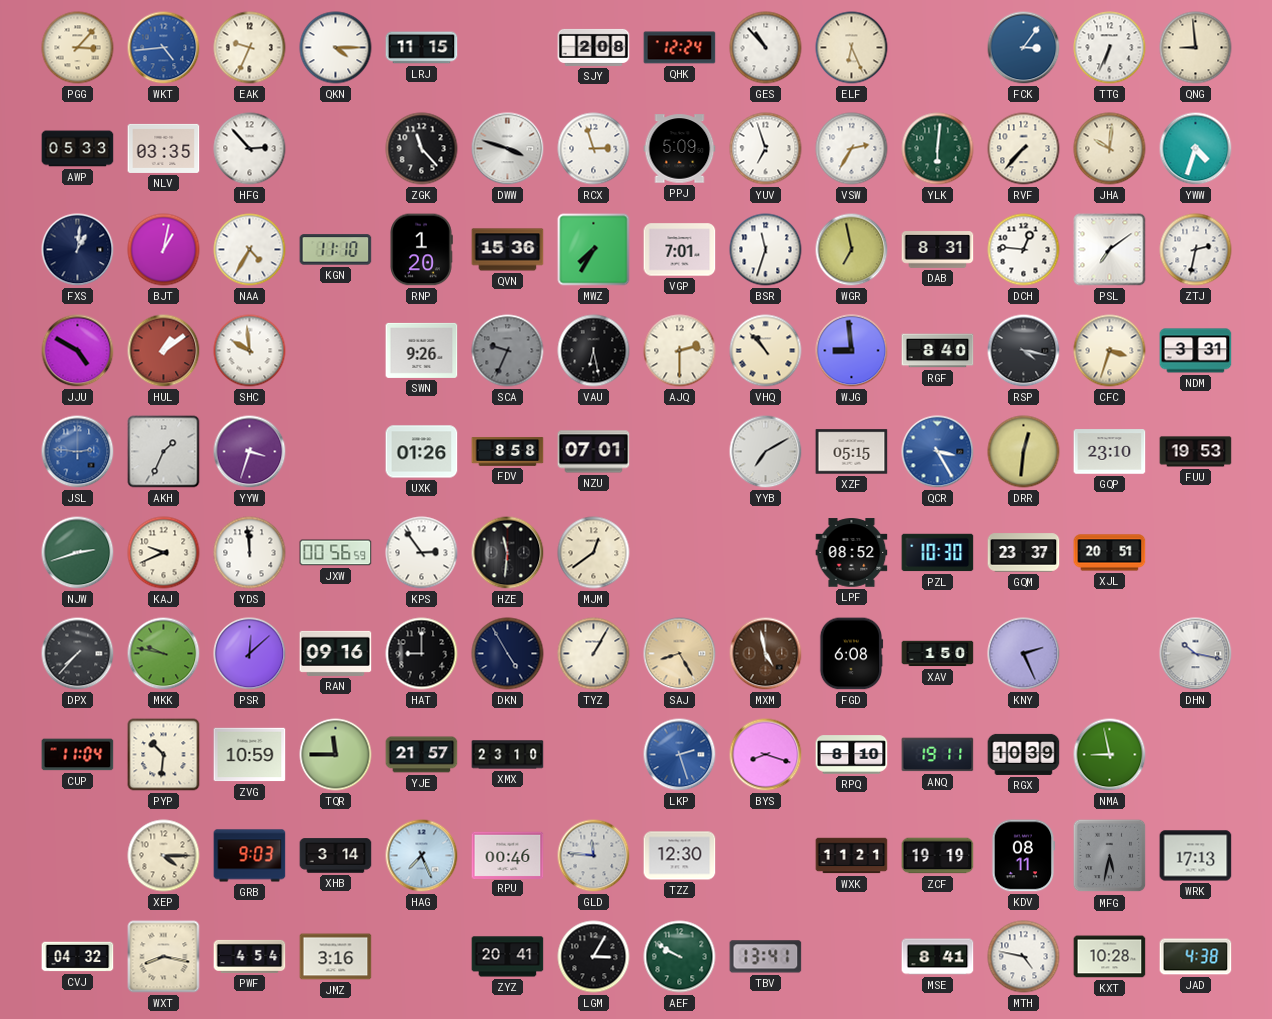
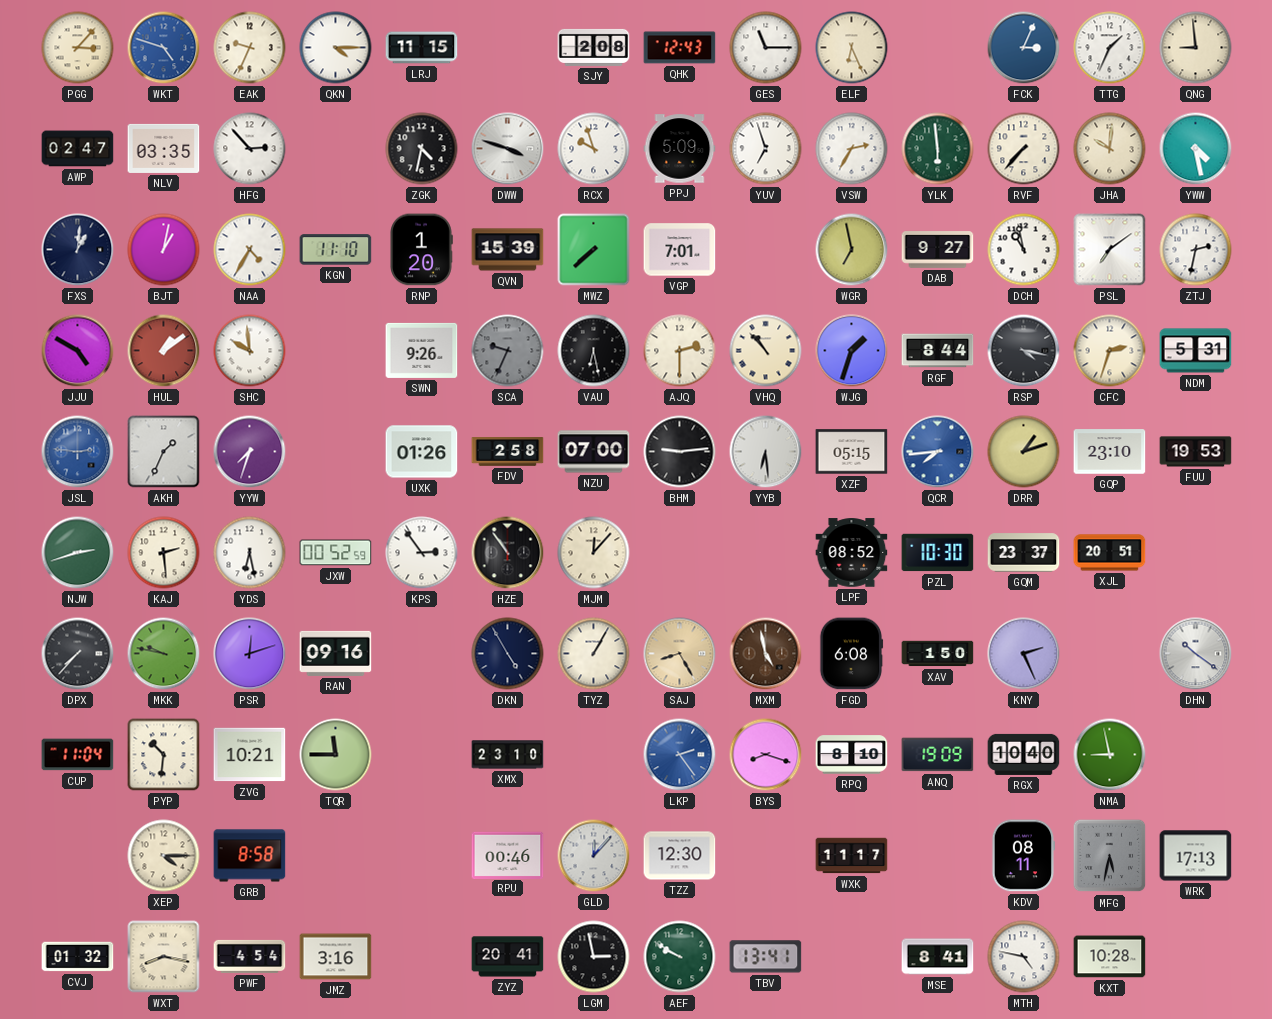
WKT: 4:44 -> 4:48
QHK: 12:24 -> 12:43
GES: 10:53 -> 11:15
FCK: 3:06 -> 3:04
TTG: 6:34 -> 1:34
AWP: 05:33 -> 02:47
ZGK: 11:23 -> 4:32
RCX: 2:57 -> 9:57
YLK: 6:01 -> 5:59
YWW: 4:33 -> 4:28
QVN: 15:36 -> 15:39
MWZ: 7:35 -> 7:38
BSR: 11:33 -> none
DAB: 8:31 -> 9:27
DCH: 12:46 -> 10:58
WJG: 8:59 -> 1:33
RGF: 8:40 -> 8:44
CFC: 3:33 -> 2:33
NDM: 3:31 -> 5:31
YYW: 3:33 -> 7:33
FDV: 8:58 -> 2:58
NZU: 07:01 -> 07:00
BHM: none -> 9:14
YYB: 7:10 -> 6:29
QCR: 3:25 -> 7:44
DRR: 12:31 -> 1:12
KAJ: 9:41 -> 2:29
YDS: 11:59 -> 6:28
JXW: 00:56 -> 00:52
HZE: 11:31 -> 10:54
MJM: 12:39 -> 12:07
PSR: 12:08 -> 12:12
HAT: 9:00 -> none
DHN: 10:17 -> 10:21
ZVG: 10:59 -> 10:21
YJE: 21:57 -> none
LKP: 2:27 -> 2:24
ANQ: 19:11 -> 19:09
RGX: 10:39 -> 10:40
GRB: 9:03 -> 8:58
XHB: 3:14 -> none
HAG: 7:26 -> none
GLD: 11:46 -> 12:07
WXK: 11:21 -> 11:17
ZCF: 19:19 -> none
CVJ: 04:32 -> 01:32
LGM: 3:05 -> 2:58
JAD: 4:38 -> none
